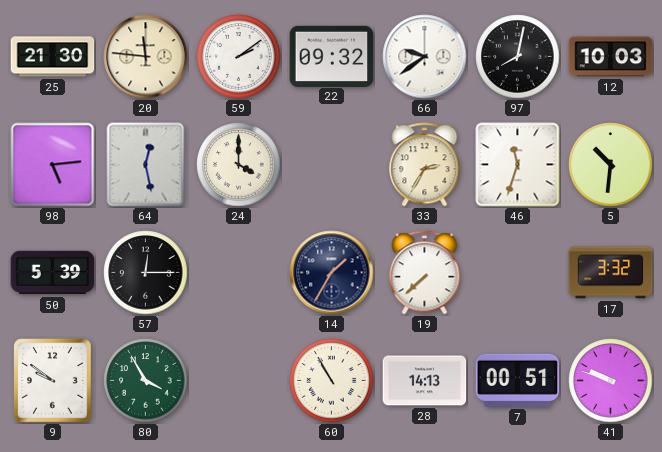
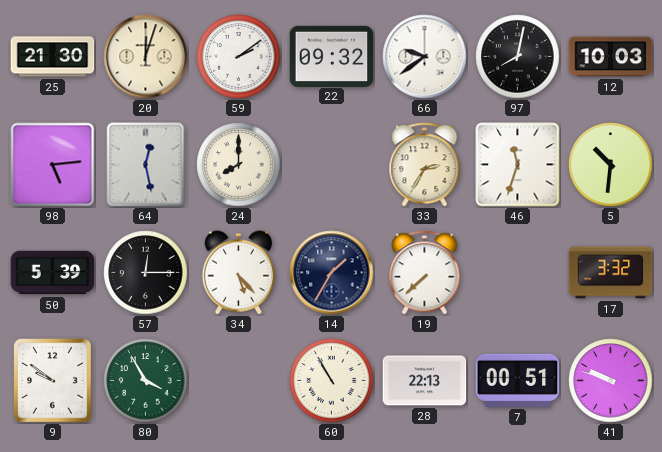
20: 11:46 -> 12:03
24: 4:00 -> 8:00
34: none -> 5:23
28: 14:13 -> 22:13
